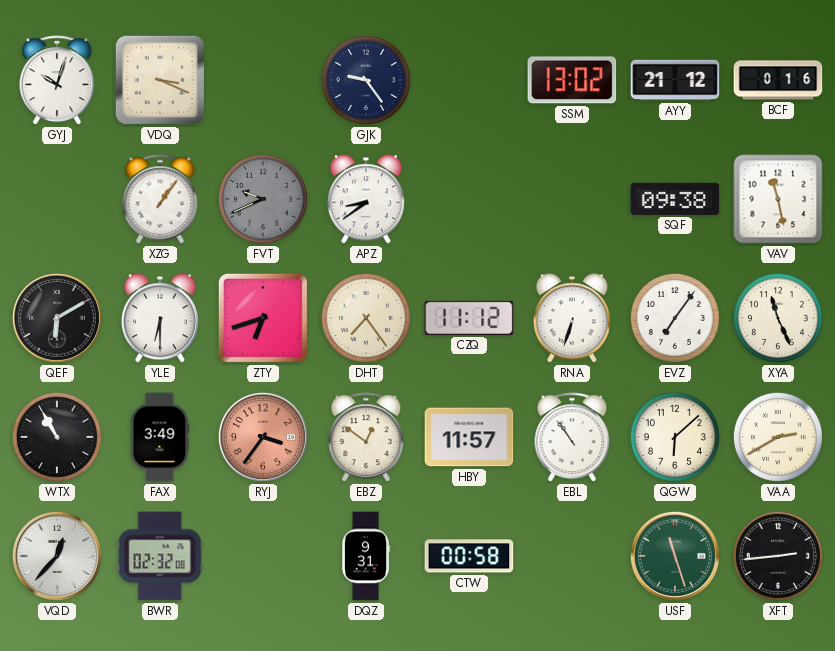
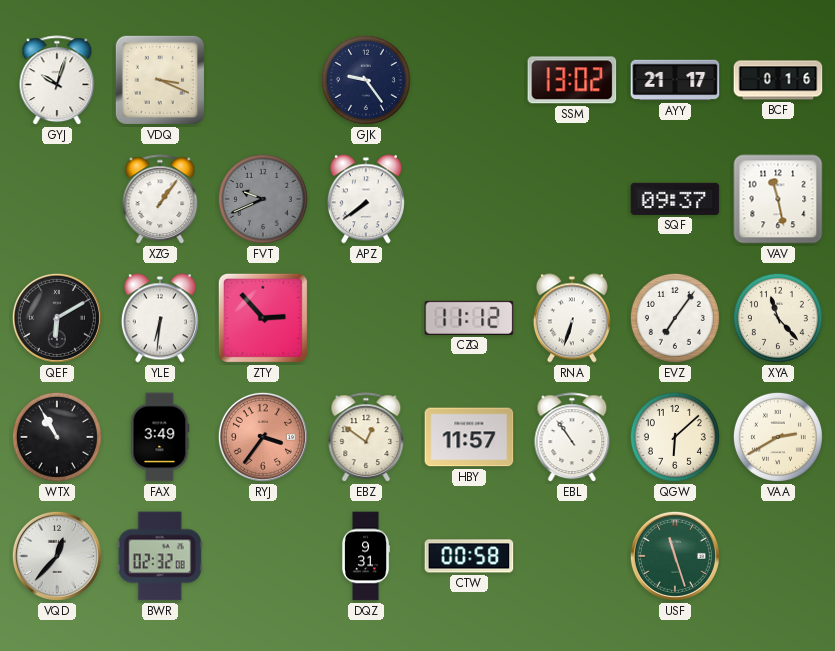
AYY: 21:12 -> 21:17
APZ: 8:39 -> 7:39
SQF: 09:38 -> 09:37
YLE: 6:30 -> 6:31
ZTY: 6:42 -> 2:53
DHT: 7:24 -> none
XYA: 11:26 -> 11:23
XFT: 2:44 -> none
